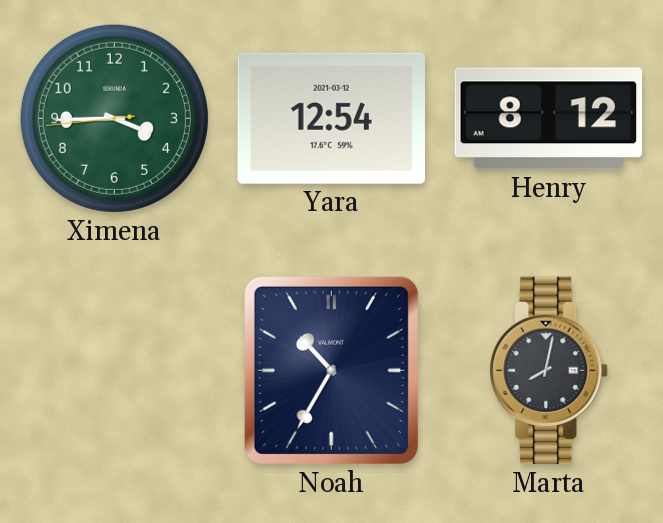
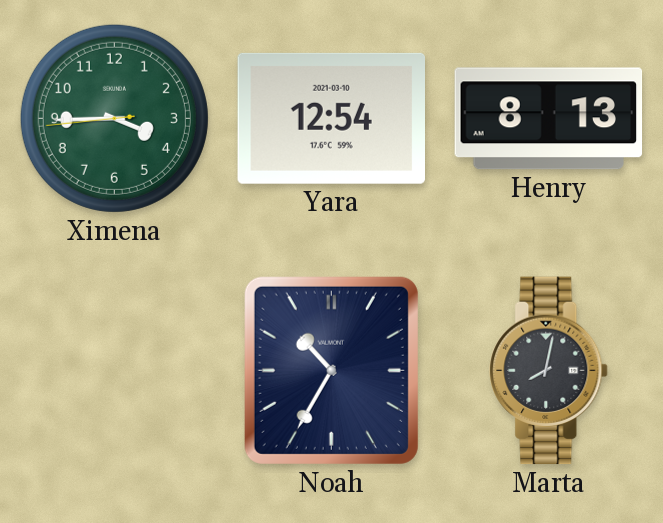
Yara date: 2021-03-12 -> 2021-03-10
Henry: 8:12 -> 8:13
